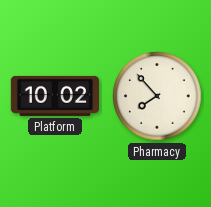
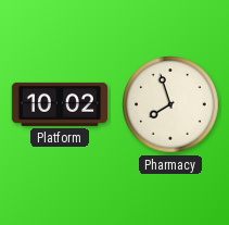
Pharmacy: 7:53 -> 7:57
